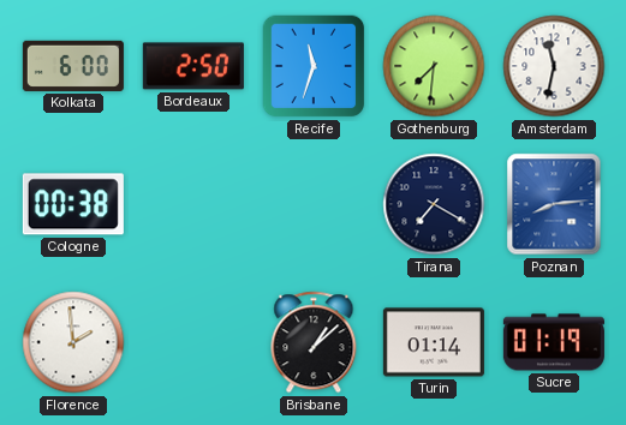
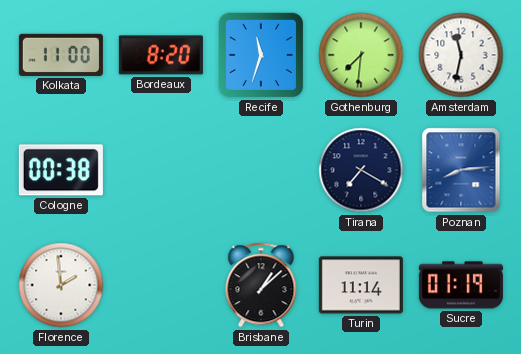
Kolkata: 6:00 -> 11:00
Bordeaux: 2:50 -> 8:20
Turin: 01:14 -> 11:14
